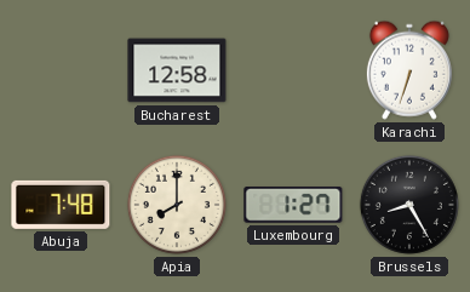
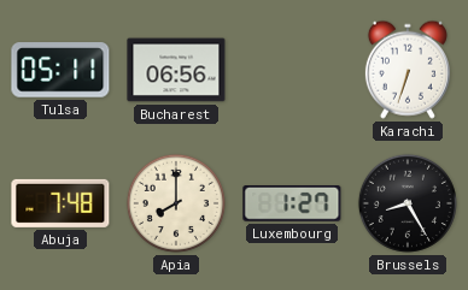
Tulsa: none -> 05:11
Bucharest: 12:58 -> 06:56
